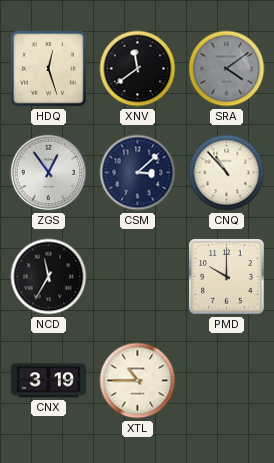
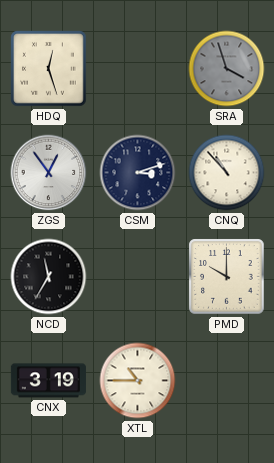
XNV: 11:39 -> none
SRA: 4:09 -> 3:57
CSM: 3:08 -> 3:12
